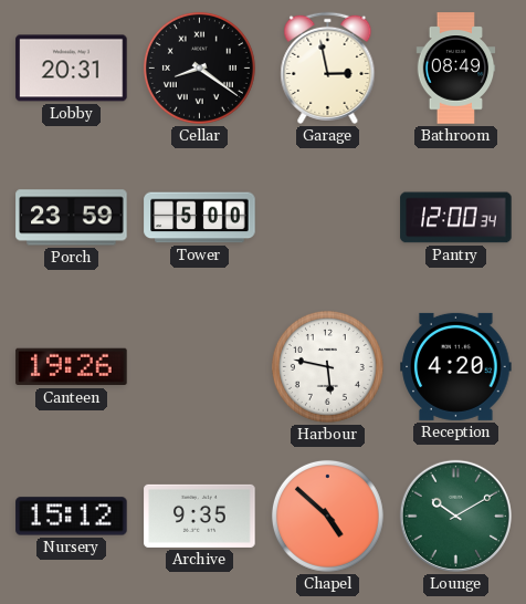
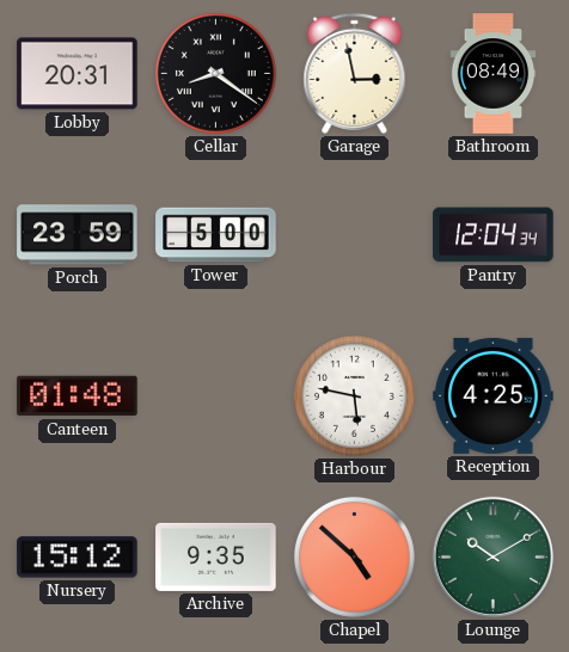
Pantry: 12:00 -> 12:04
Canteen: 19:26 -> 01:48
Reception: 4:20 -> 4:25
